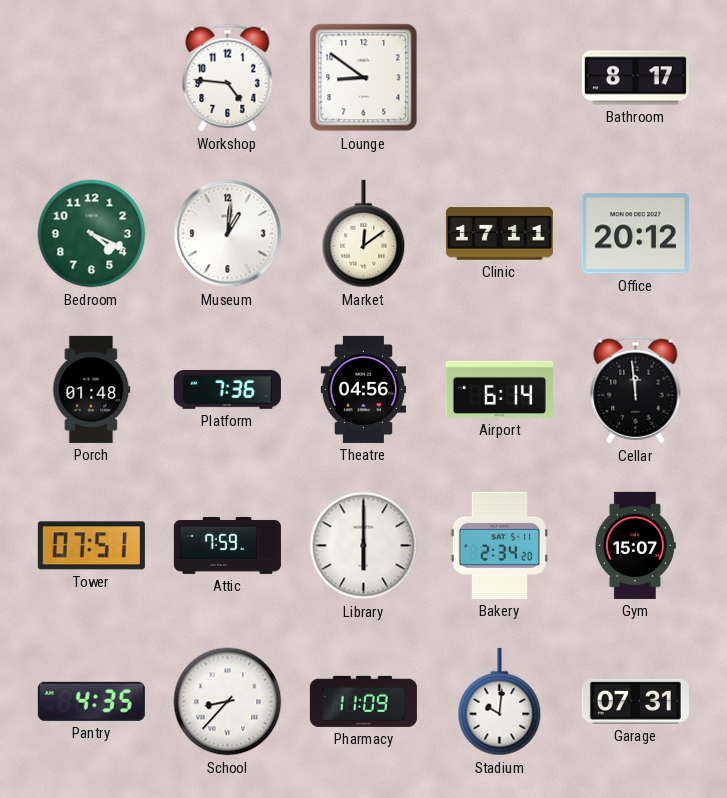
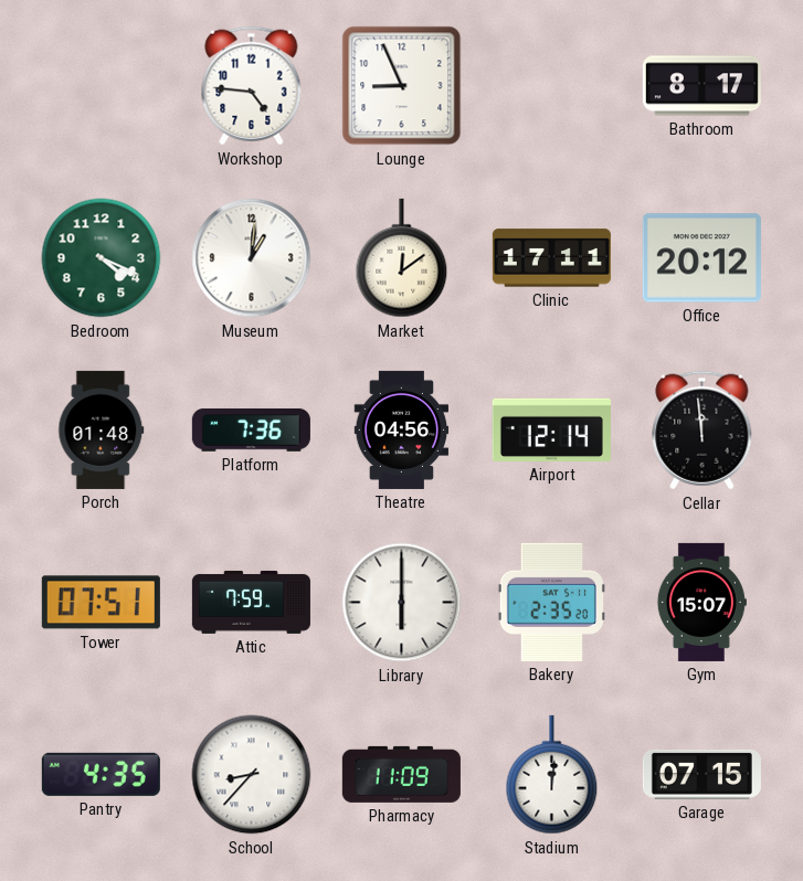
Lounge: 8:51 -> 8:56
Airport: 6:14 -> 12:14
Bakery: 2:34 -> 2:35
Stadium: 10:01 -> 12:01
Garage: 07:31 -> 07:15
